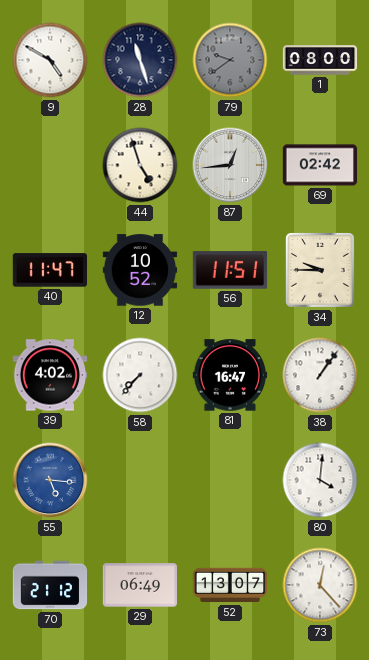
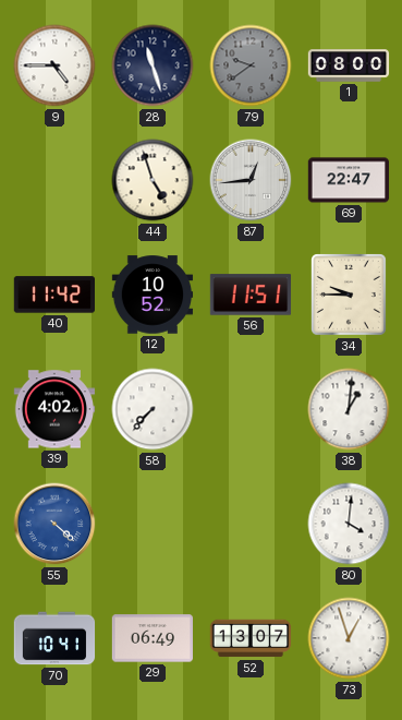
9: 4:50 -> 4:45
69: 02:42 -> 22:47
40: 11:47 -> 11:42
81: 16:47 -> none
38: 1:06 -> 1:01
55: 5:16 -> 4:22
70: 21:12 -> 10:41
73: 12:23 -> 12:57
